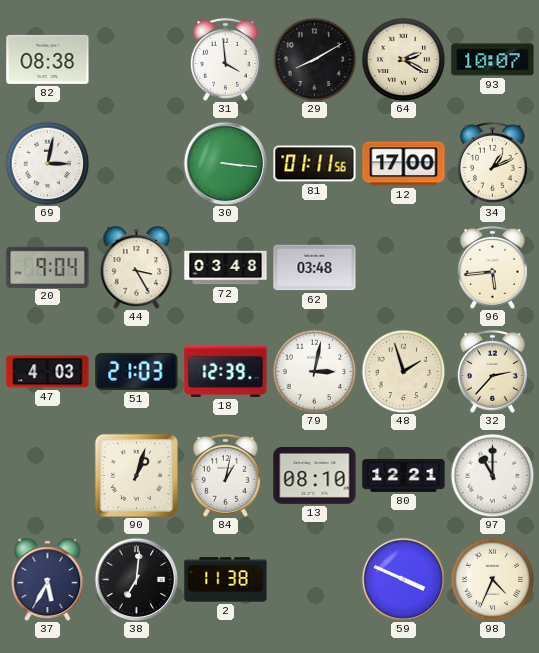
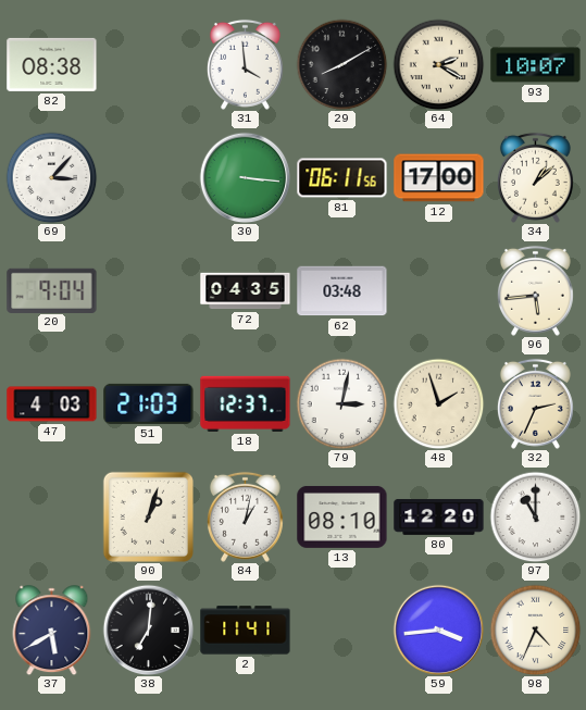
69: 3:02 -> 3:07
81: 01:11 -> 06:11
34: 1:11 -> 1:08
44: 3:25 -> none
72: 03:48 -> 04:35
18: 12:39 -> 12:37
32: 2:37 -> 2:34
80: 12:21 -> 12:20
37: 5:35 -> 5:40
2: 11:38 -> 11:41
59: 3:49 -> 3:44
